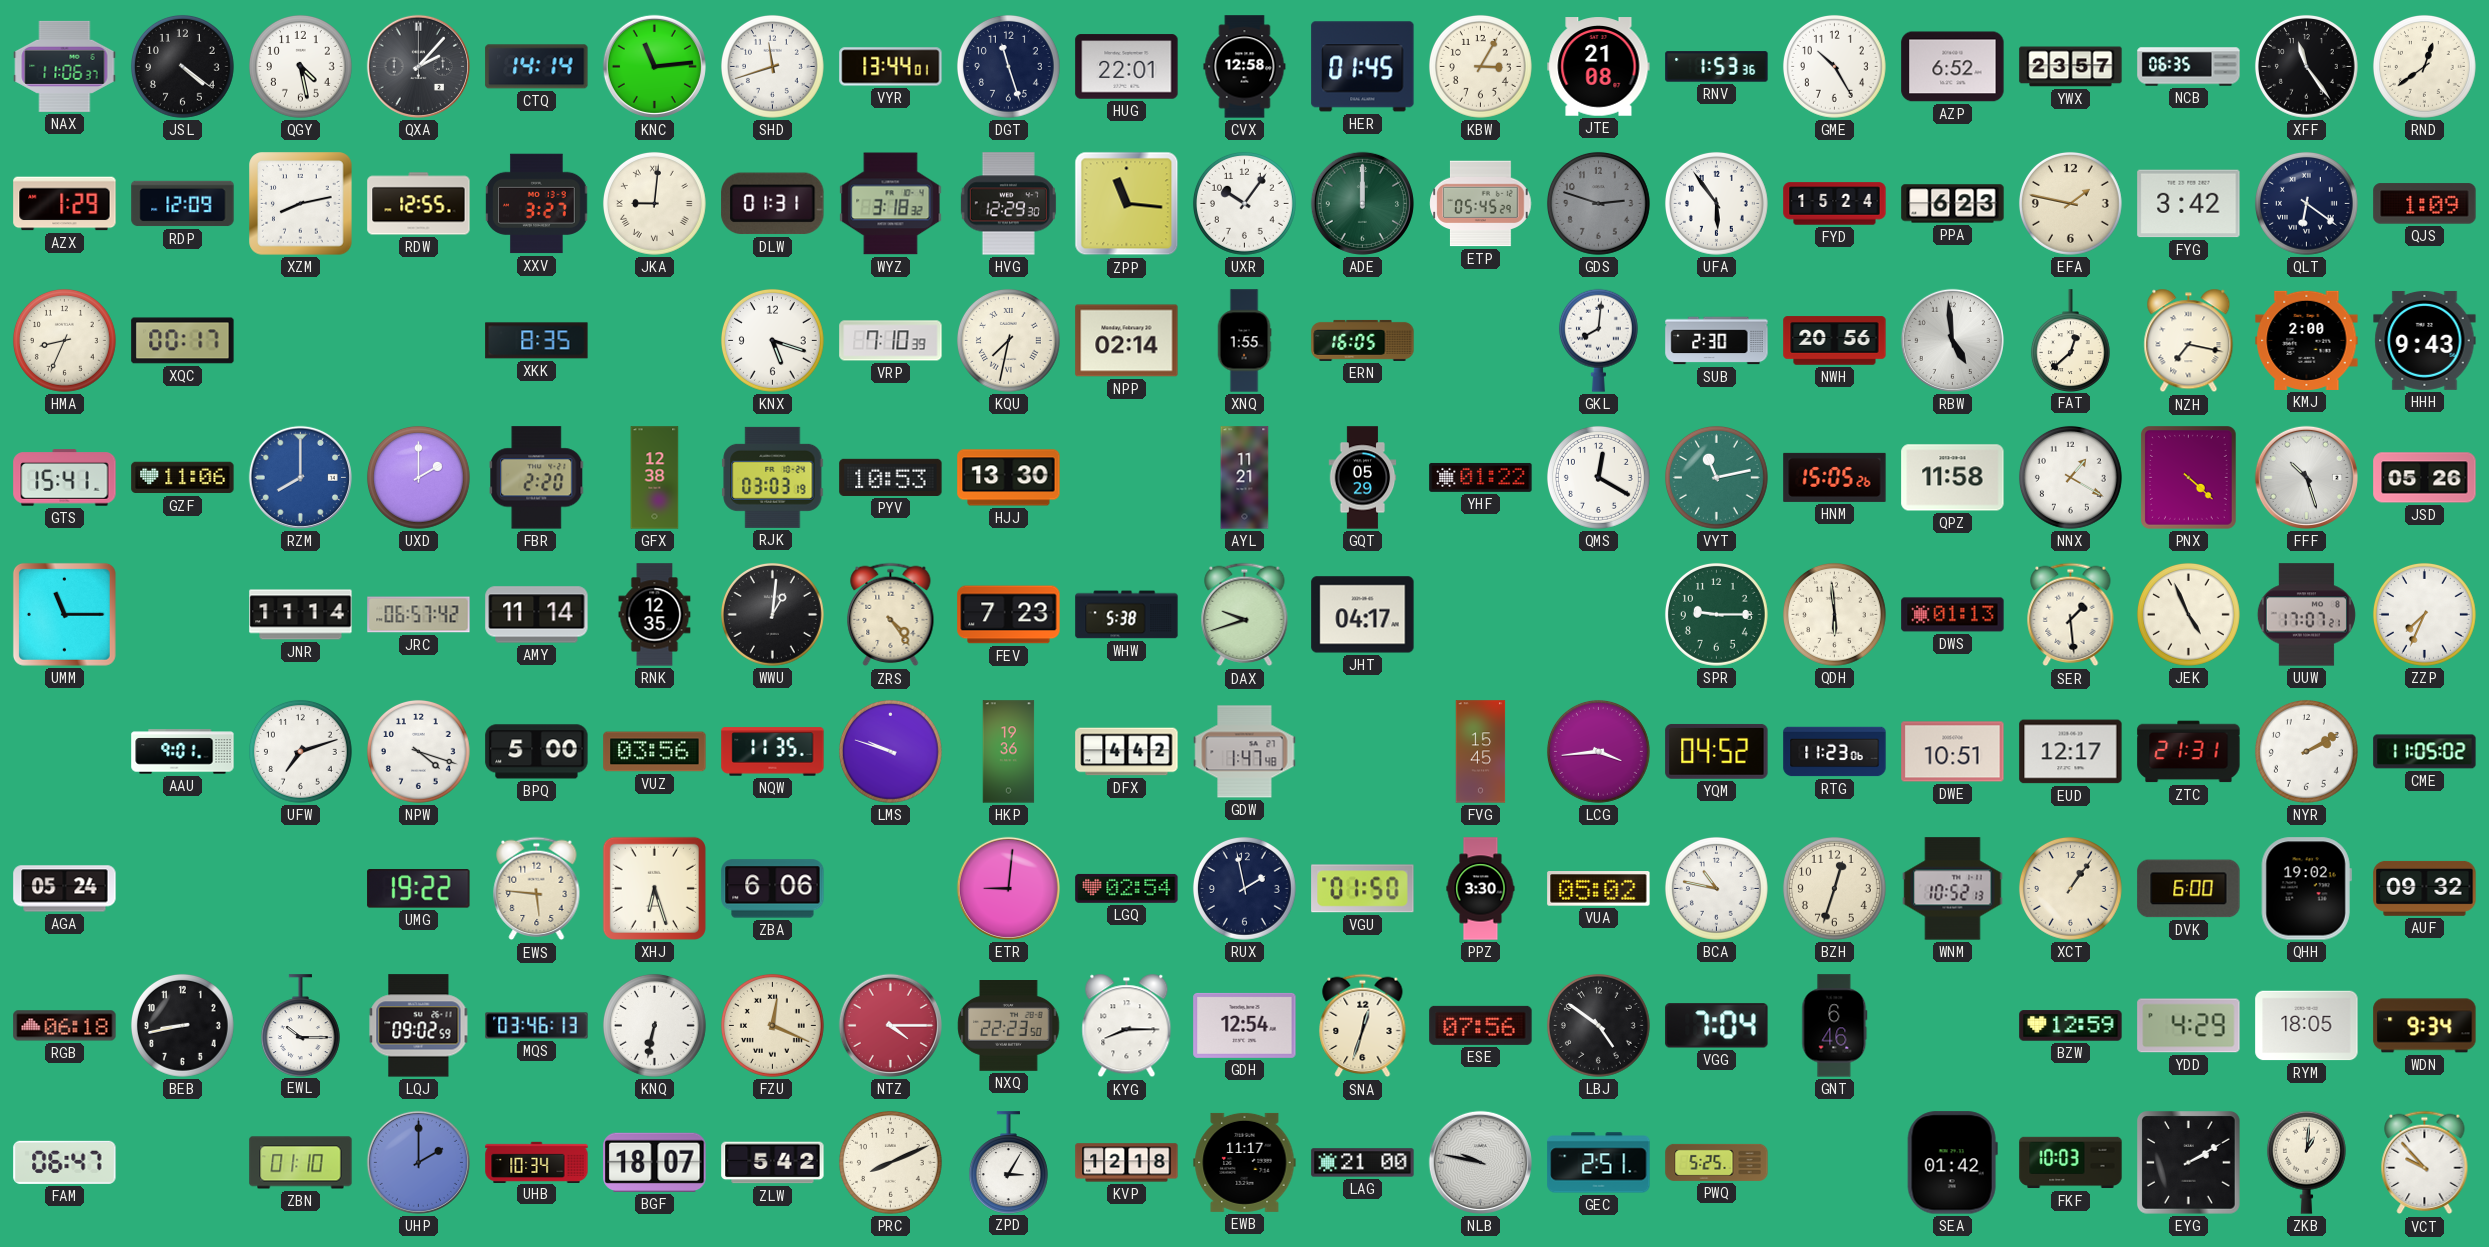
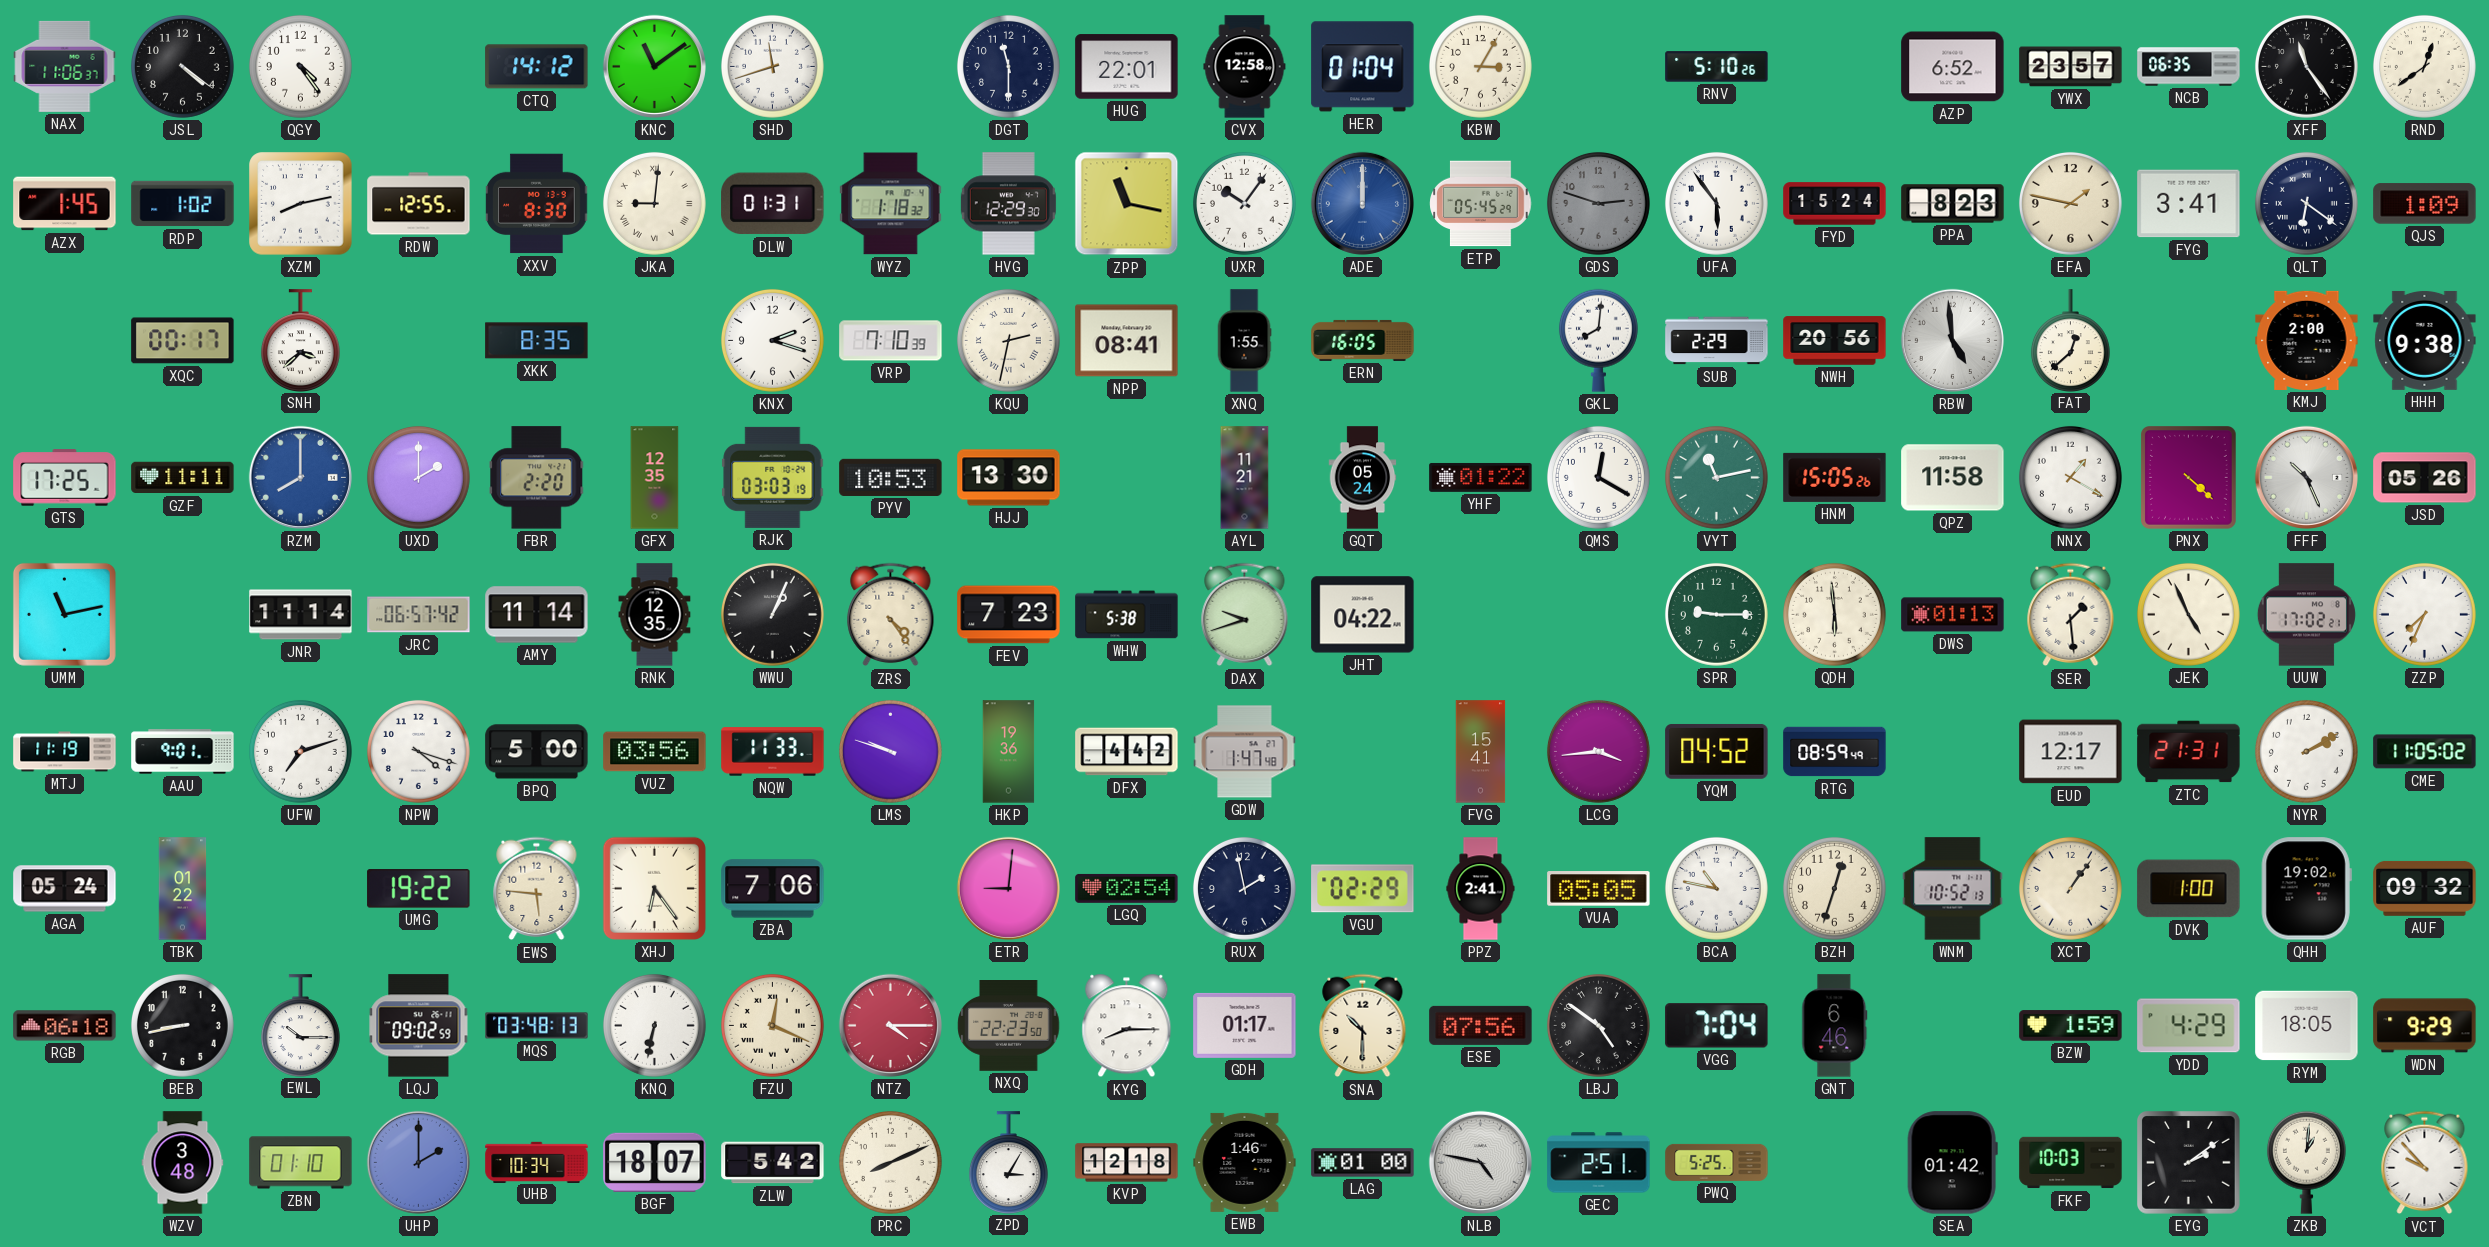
QGY: 4:28 -> 4:24
QXA: 2:07 -> none
CTQ: 14:14 -> 14:12
KNC: 11:14 -> 11:09
VYR: 13:44 -> none
DGT: 11:27 -> 11:30
HER: 01:45 -> 01:04
JTE: 21:08 -> none
RNV: 1:53 -> 5:10
GME: 10:25 -> none
AZX: 1:29 -> 1:45
RDP: 12:09 -> 1:02
XXV: 3:27 -> 8:30
WYZ: 3:18 -> 1:18
ZPP: 11:16 -> 11:17
ADE dial: green -> blue
PPA: 6:23 -> 8:23
FYG: 3:42 -> 3:41
HMA: 8:34 -> none
SNH: none -> 3:38
KNX: 5:18 -> 2:18
KQU: 7:32 -> 2:32
NPP: 02:14 -> 08:41
SUB: 2:30 -> 2:29
NZH: 7:17 -> none
HHH: 9:43 -> 9:38
GTS: 15:41 -> 17:25
GZF: 11:06 -> 11:11
GFX: 12:38 -> 12:35
GQT: 05:29 -> 05:24
FFF: 10:27 -> 10:26
UMM: 11:15 -> 11:13
WWU: 1:01 -> 1:04
JHT: 04:17 -> 04:22
UUW: 17:07 -> 17:02
MTJ: none -> 11:19
NQW: 11:35 -> 11:33
FVG: 15:45 -> 15:41
RTG: 11:23 -> 08:59
DWE: 10:51 -> none
TBK: none -> 01:22
XHJ: 6:27 -> 6:24
ZBA: 6:06 -> 7:06
VGU: 01:50 -> 02:29
PPZ: 3:30 -> 2:41
VUA: 05:02 -> 05:05
DVK: 6:00 -> 1:00
MQS: 03:46 -> 03:48
GDH: 12:54 -> 01:17
SNA: 12:33 -> 10:30
BZW: 12:59 -> 1:59
WDN: 9:34 -> 9:29
FAM: 06:47 -> none
WZV: none -> 3:48
EWB: 11:17 -> 1:46
LAG: 21:00 -> 01:00
NLB: 9:47 -> 4:47
EYG: 2:10 -> 2:09
